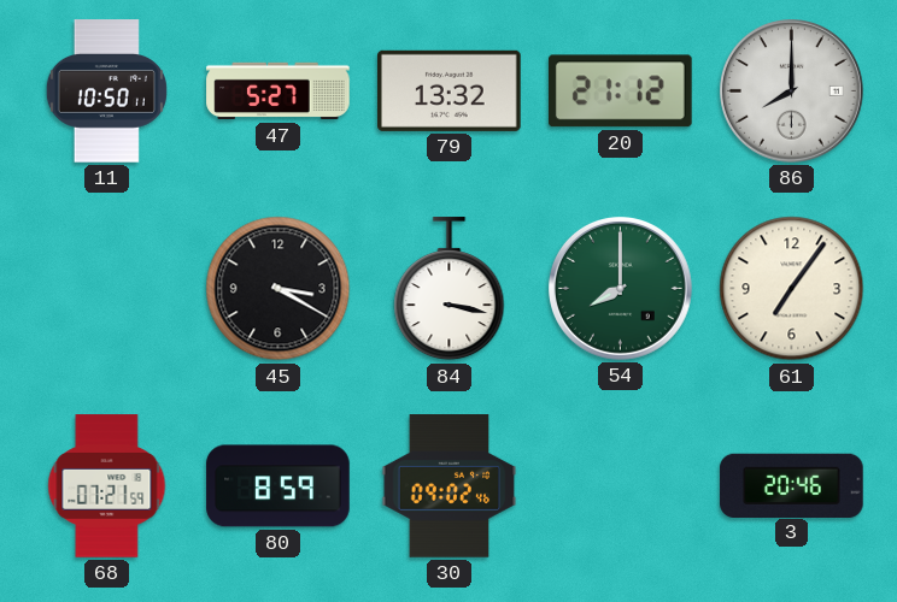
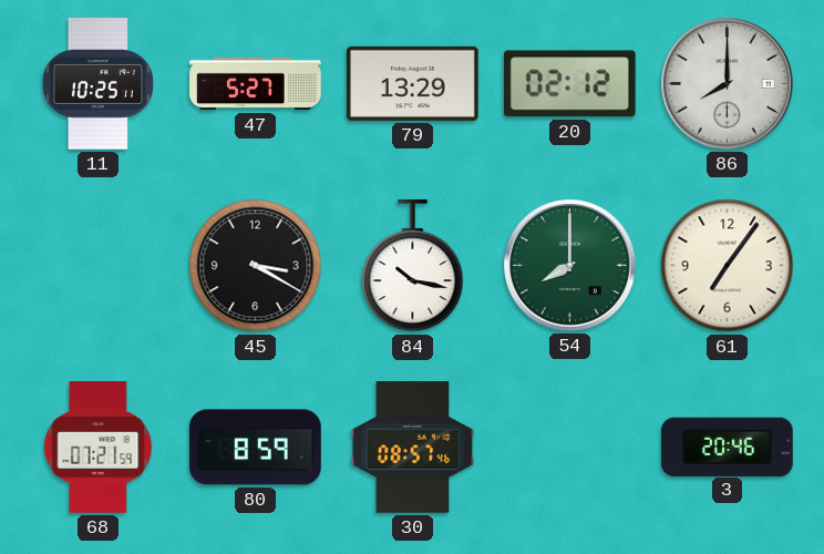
11: 10:50 -> 10:25
79: 13:32 -> 13:29
20: 21:12 -> 02:12
84: 3:17 -> 10:17
30: 09:02 -> 08:57
